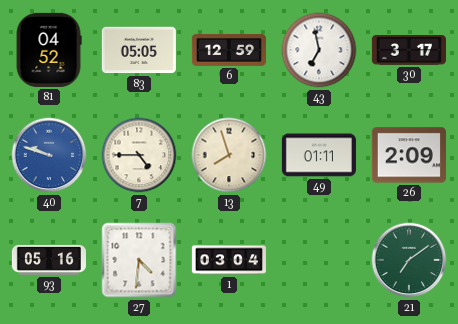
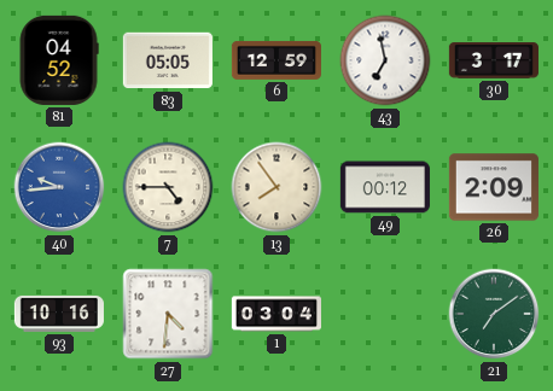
40: 9:48 -> 9:44
13: 7:57 -> 7:54
49: 01:11 -> 00:12
93: 05:16 -> 10:16
